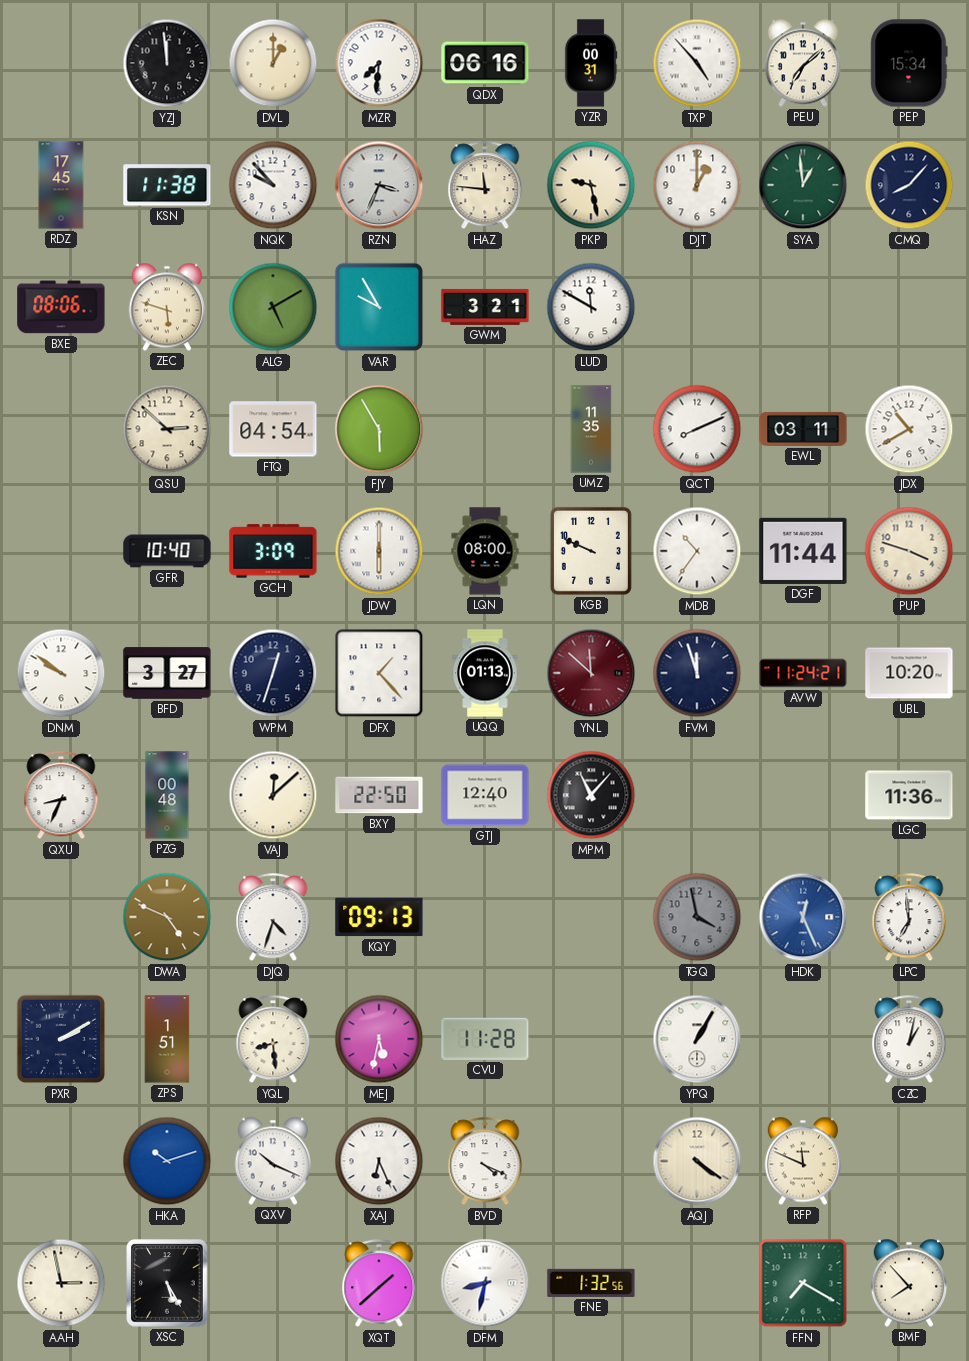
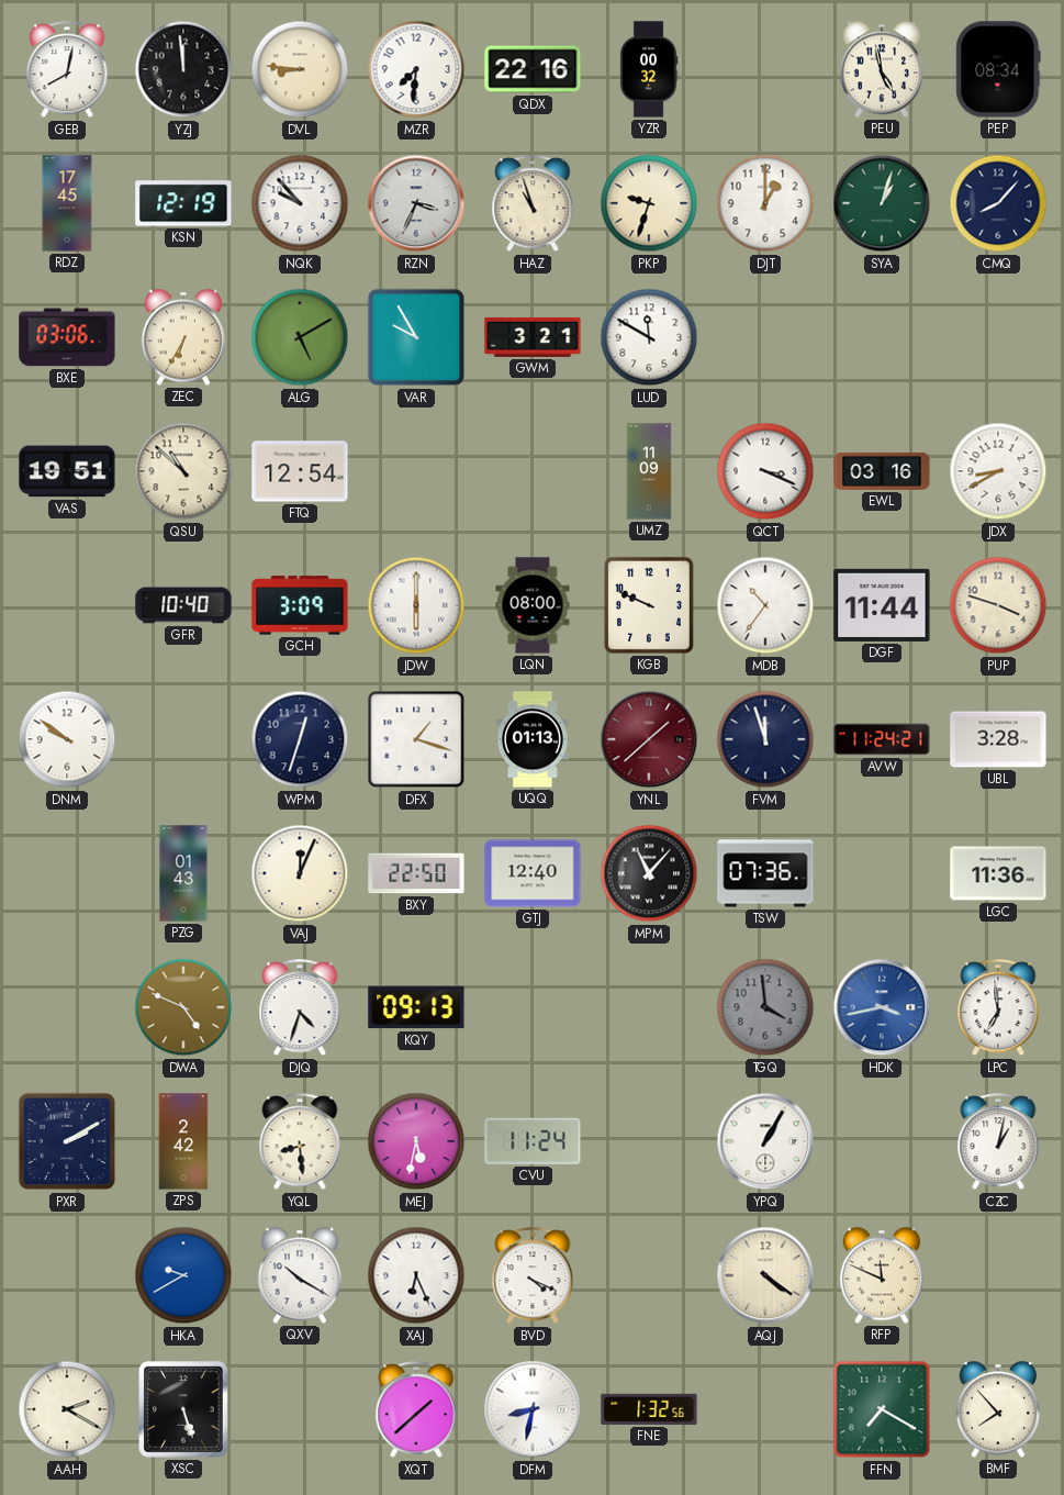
GEB: none -> 8:02
DVL: 1:00 -> 8:46
QDX: 06:16 -> 22:16
YZR: 00:31 -> 00:32
TXP: 4:53 -> none
PEU: 7:08 -> 4:58
PEP: 15:34 -> 08:34
KSN: 11:38 -> 12:19
HAZ: 11:46 -> 10:57
PKP: 9:28 -> 9:33
SYA: 12:59 -> 1:03
BXE: 08:06 -> 03:06
ZEC: 5:48 -> 6:35
VAS: none -> 19:51
QSU: 2:52 -> 10:52
FTQ: 04:54 -> 12:54
FJY: 5:55 -> none
UMZ: 11:35 -> 11:09
QCT: 8:11 -> 3:19
EWL: 03:11 -> 03:16
JDX: 10:40 -> 8:40
BFD: 3:27 -> none
DFX: 1:23 -> 1:18
YNL: 11:52 -> 1:38
UBL: 10:20 -> 3:28
QXU: 8:34 -> none
PZG: 00:48 -> 01:43
VAJ: 12:08 -> 12:04
TSW: none -> 07:36
TGQ: 3:58 -> 3:59
HDK: 12:26 -> 3:43
ZPS: 1:51 -> 2:42
CVU: 11:28 -> 11:24
HKA: 10:12 -> 9:40
QXV: 10:19 -> 10:20
AAH: 2:58 -> 2:20
XSC: 5:25 -> 5:27
